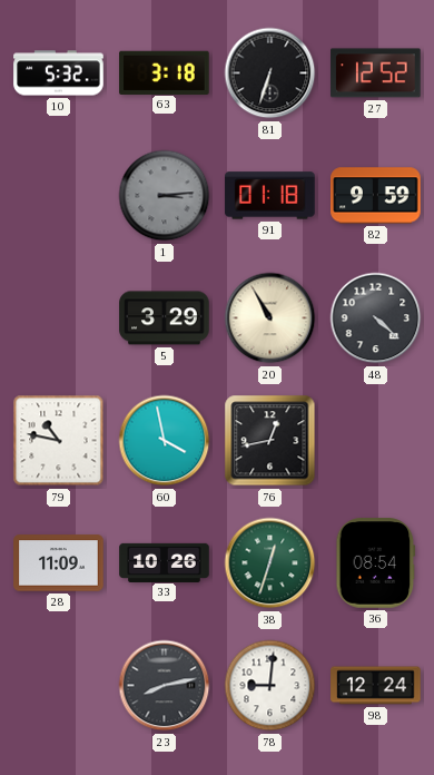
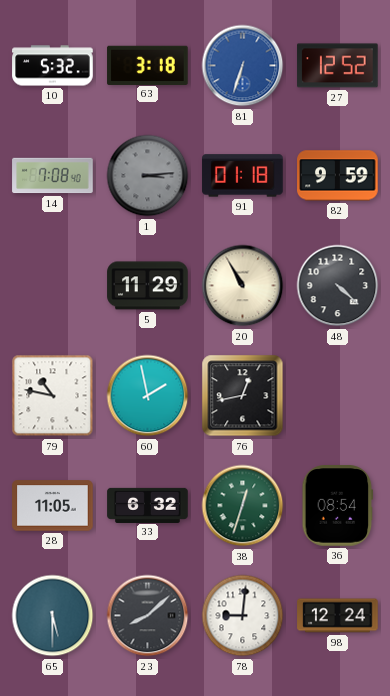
81 dial: black -> blue
14: none -> 7:08
5: 3:29 -> 11:29
60: 3:58 -> 1:58
28: 11:09 -> 11:05
33: 10:26 -> 6:32
65: none -> 5:30
23: 8:13 -> 8:08
